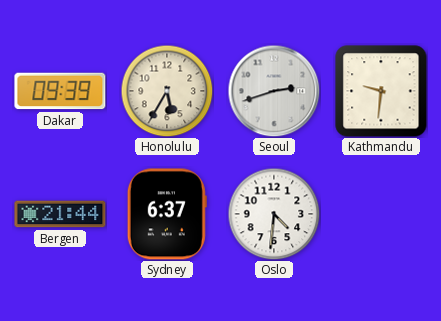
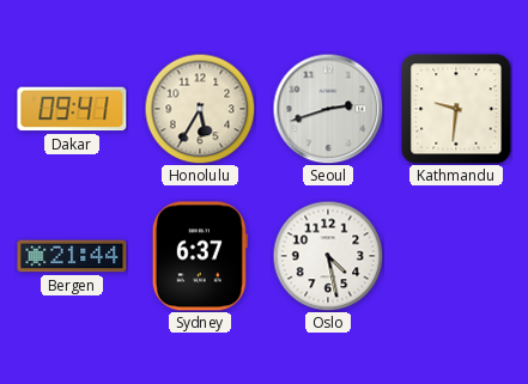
Dakar: 09:39 -> 09:41
Oslo: 4:31 -> 4:28
